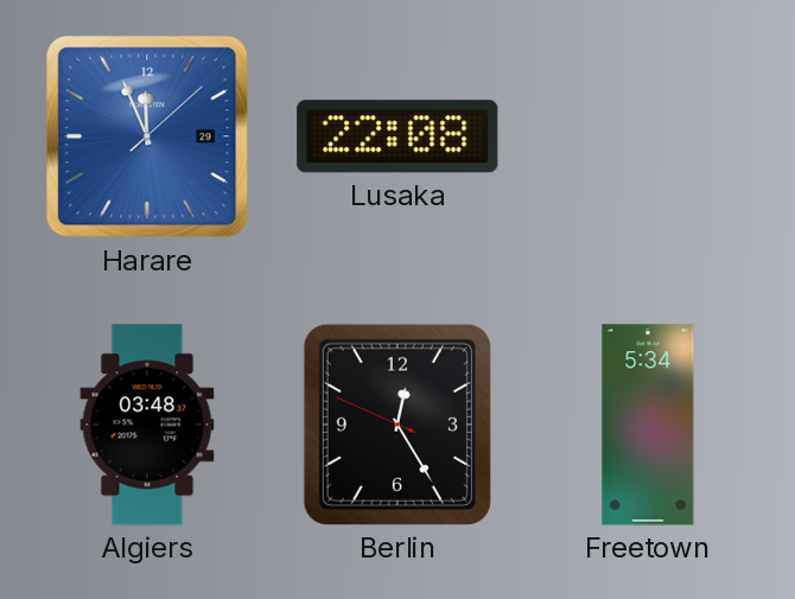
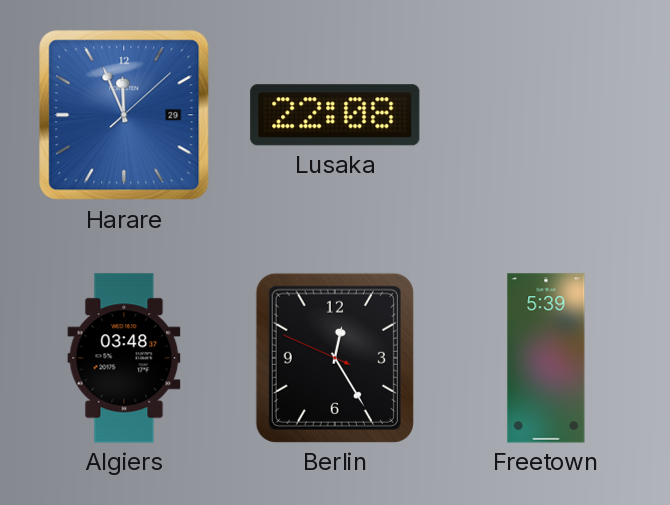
Freetown: 5:34 -> 5:39
